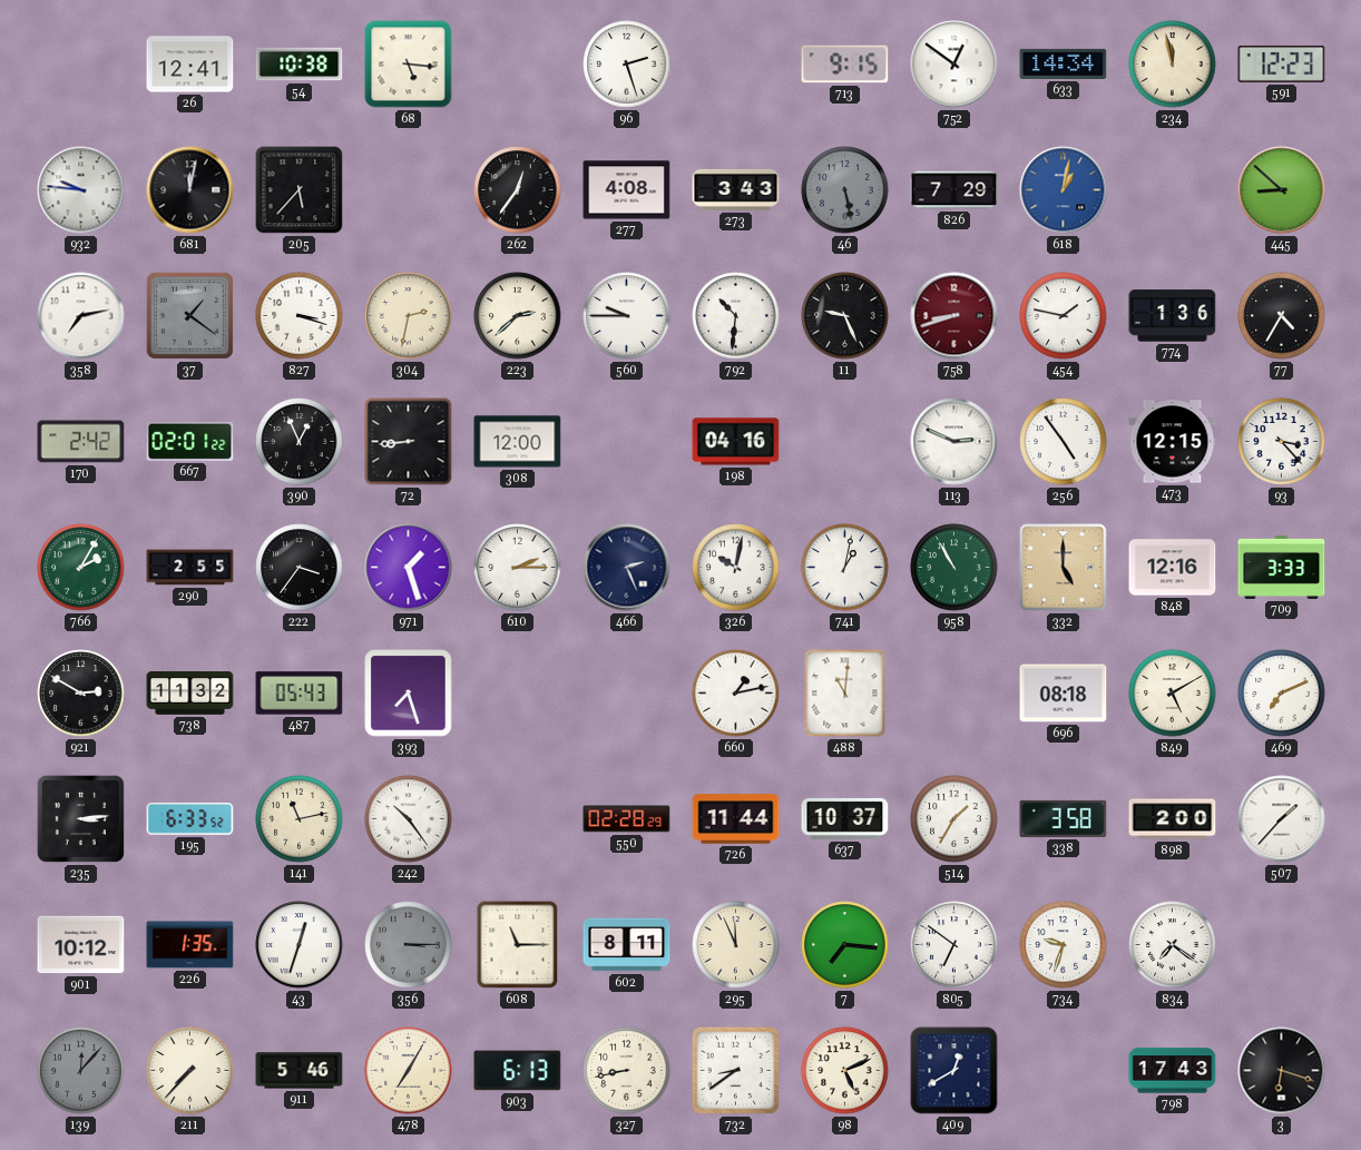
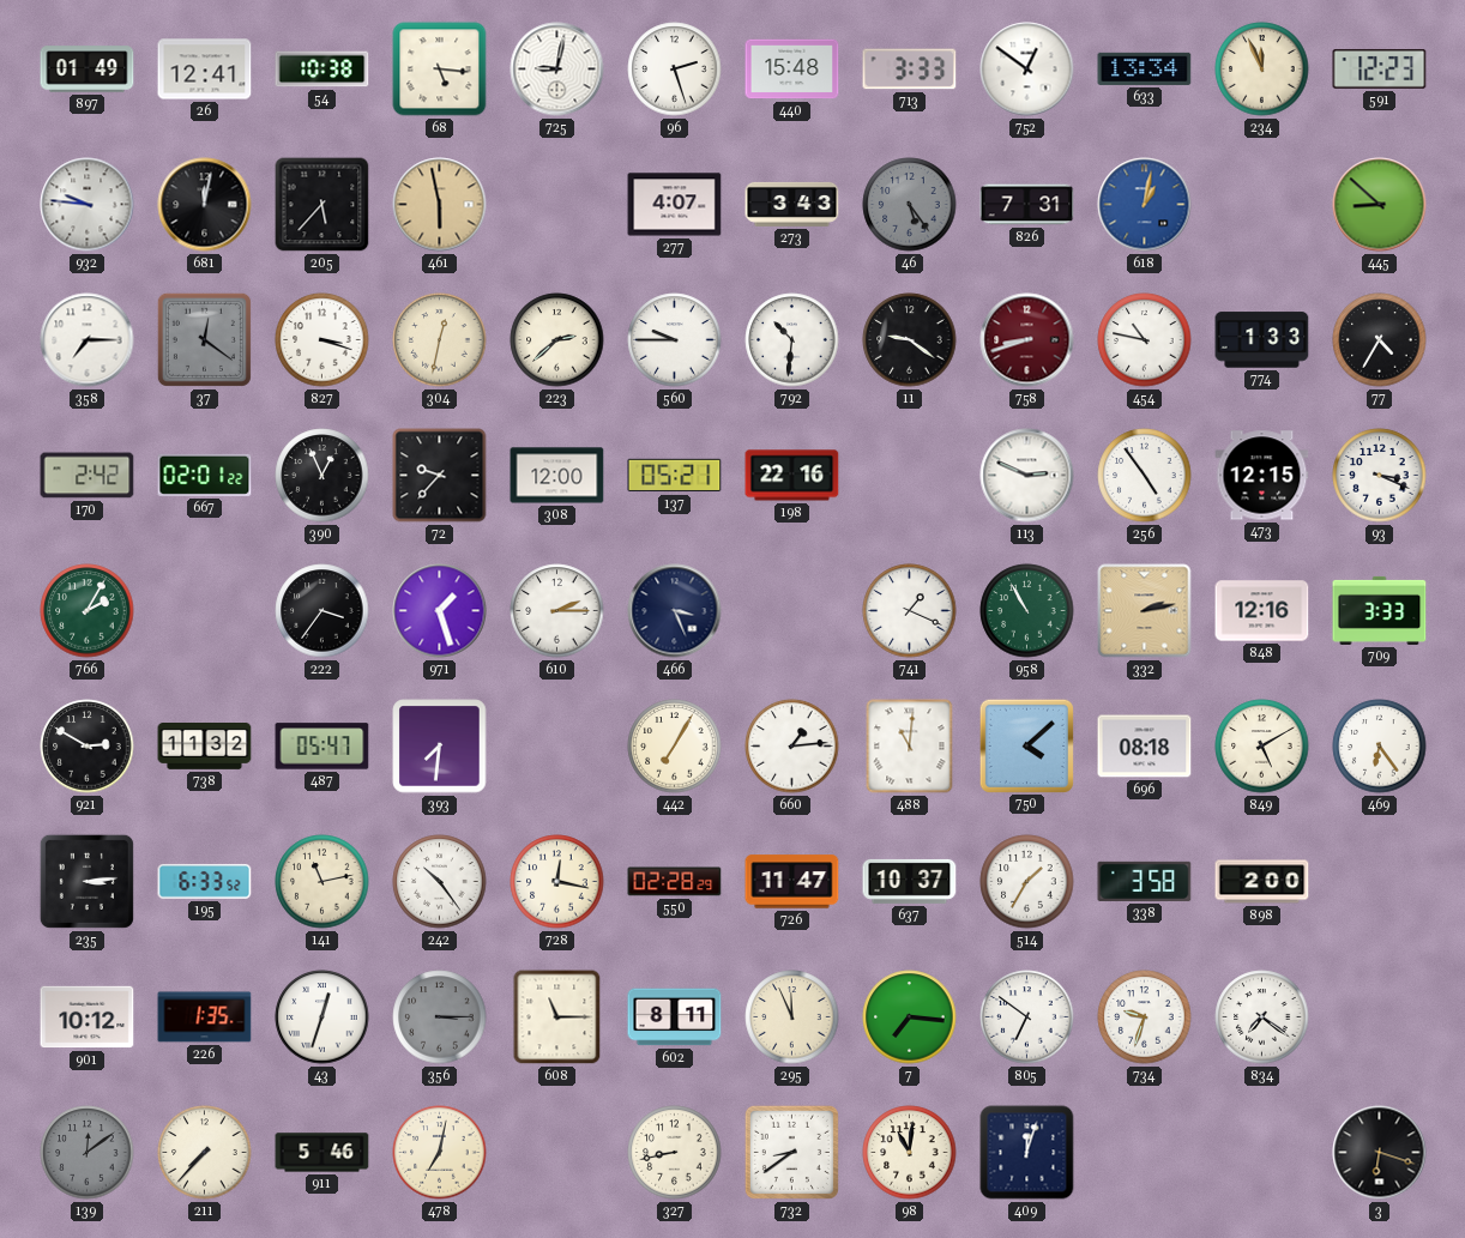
897: none -> 01:49
725: none -> 9:02
440: none -> 15:48
713: 9:15 -> 3:33
633: 14:34 -> 13:34
234: 11:58 -> 11:56
461: none -> 5:58
262: 12:36 -> none
277: 4:08 -> 4:07
46: 5:28 -> 5:24
826: 7:29 -> 7:31
358: 7:13 -> 7:15
37: 1:21 -> 12:21
304: 2:32 -> 12:32
11: 9:26 -> 9:21
454: 1:47 -> 10:47
774: 1:36 -> 1:33
72: 8:44 -> 9:37
137: none -> 05:21
198: 04:16 -> 22:16
93: 3:23 -> 3:19
290: 2:55 -> none
466: 2:26 -> 3:26
326: 10:02 -> none
741: 1:02 -> 1:19
332: 5:00 -> 2:13
487: 05:43 -> 05:47
393: 7:27 -> 7:31
442: none -> 7:05
660: 1:13 -> 1:14
750: none -> 4:08
469: 7:11 -> 6:24
728: none -> 12:17
726: 11:44 -> 11:47
507: 1:37 -> none
139: 12:07 -> 12:09
478: 7:05 -> 7:02
903: 6:13 -> none
98: 5:11 -> 11:01
409: 12:40 -> 12:03
798: 17:43 -> none
